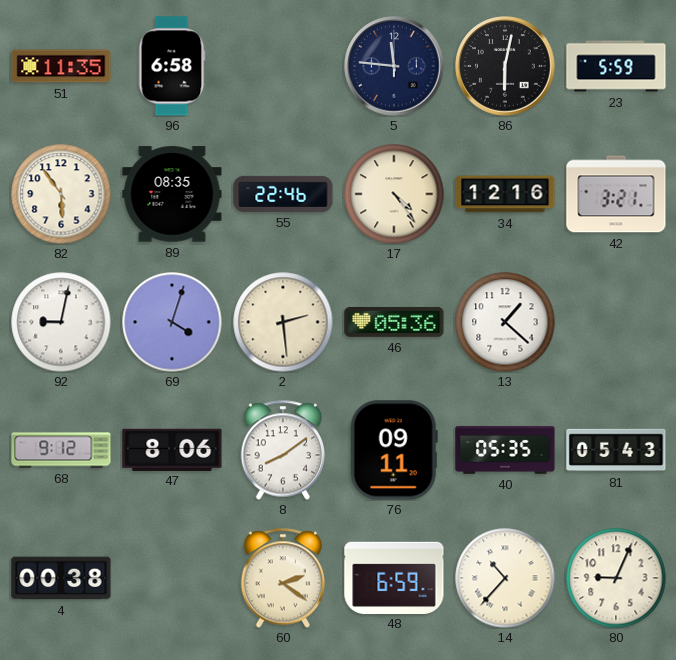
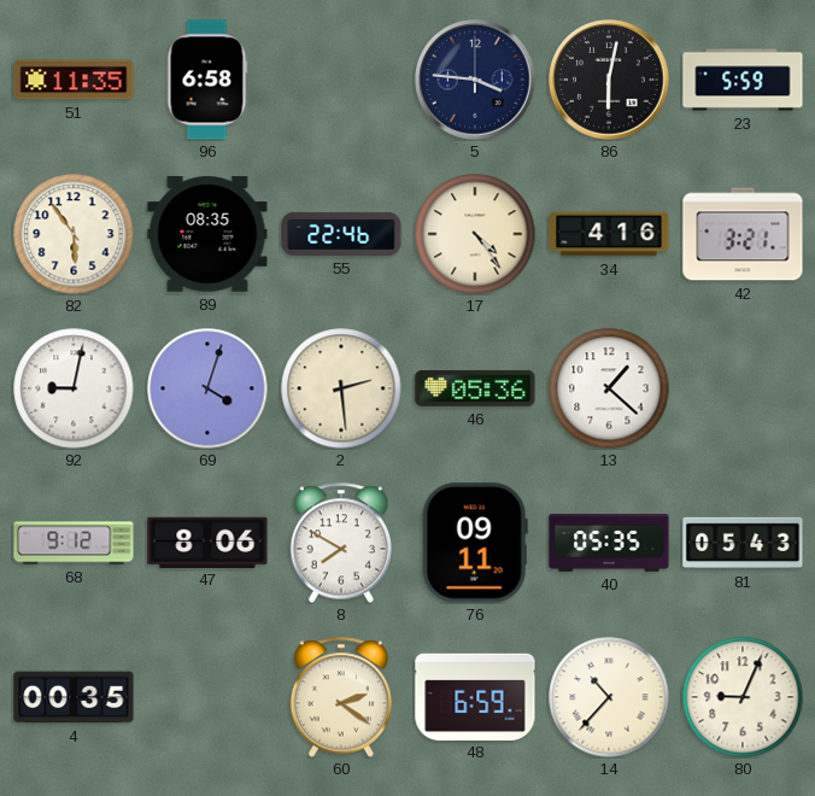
5: 11:46 -> 3:46
34: 12:16 -> 4:16
8: 8:09 -> 7:50
4: 00:38 -> 00:35
